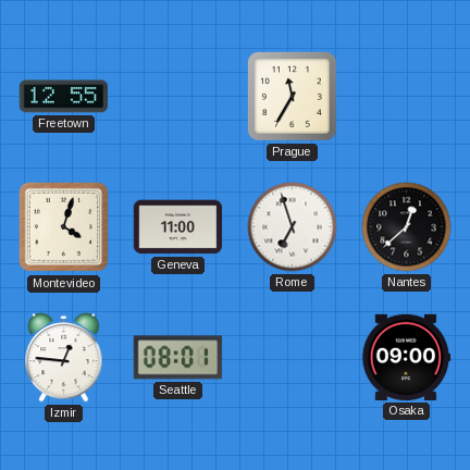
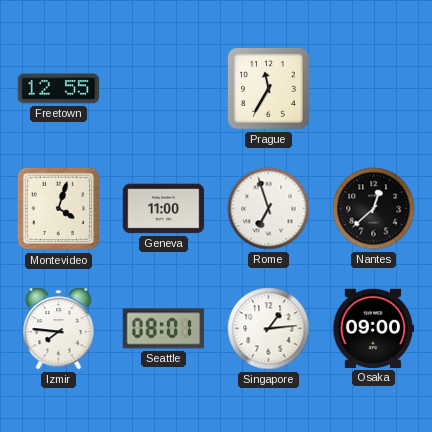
Izmir: 12:46 -> 7:46
Singapore: none -> 1:14
